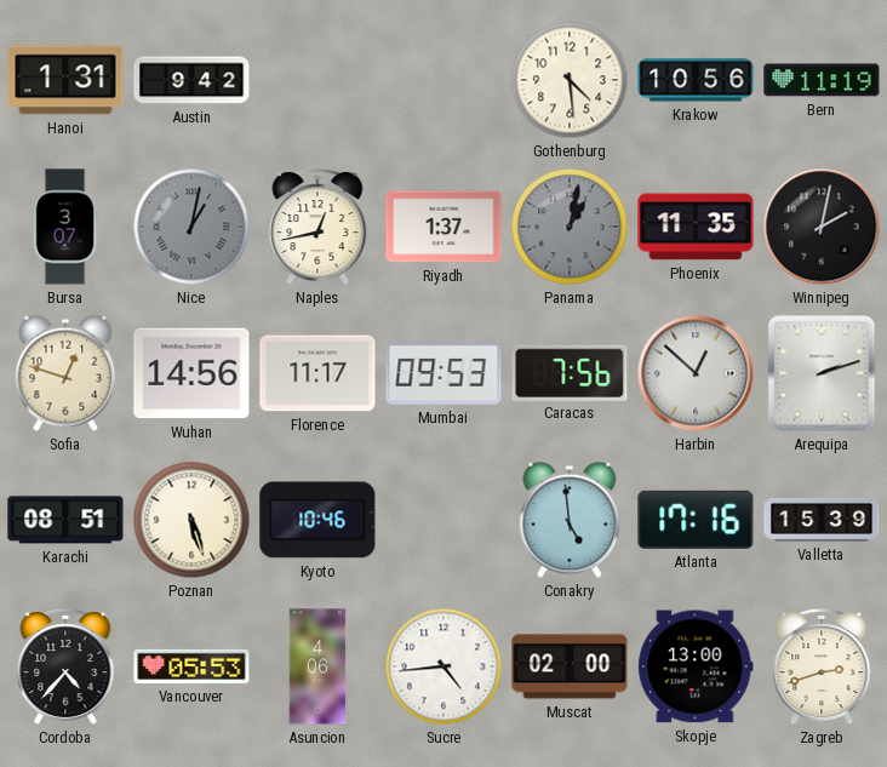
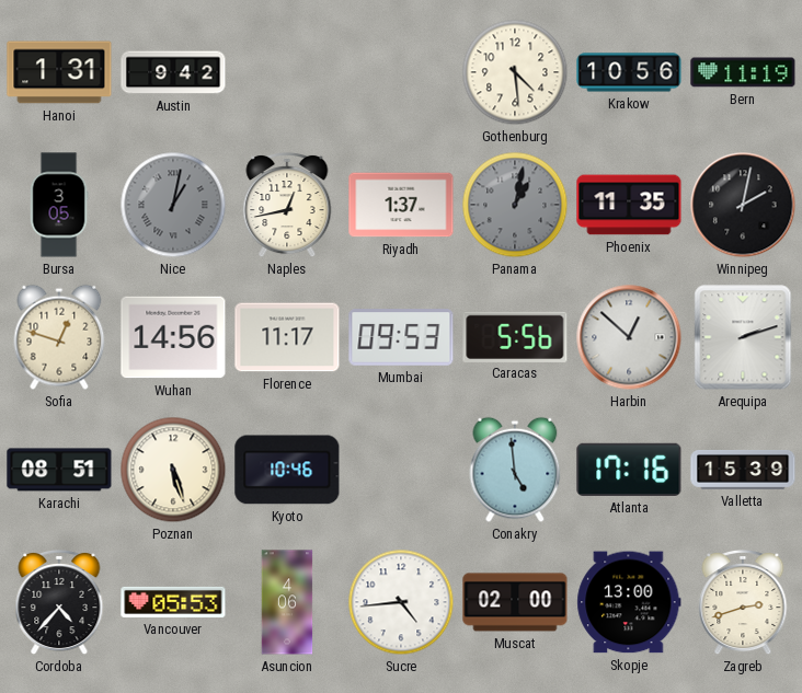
Bursa: 3:07 -> 3:05
Caracas: 7:56 -> 5:56
